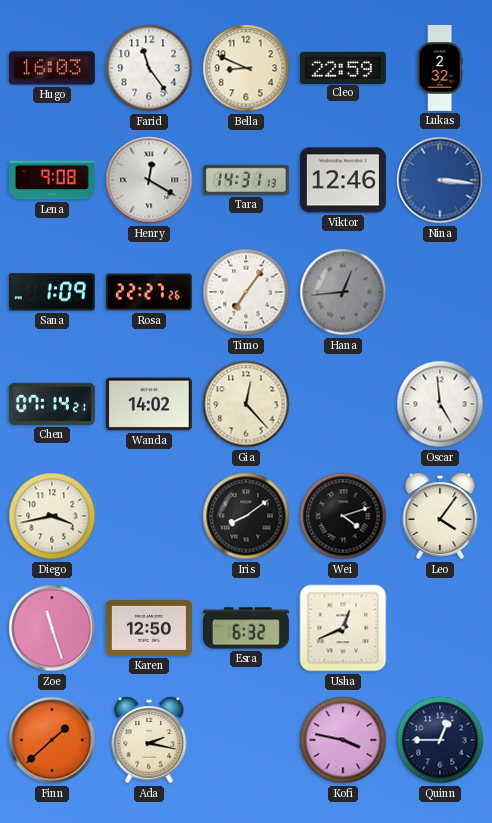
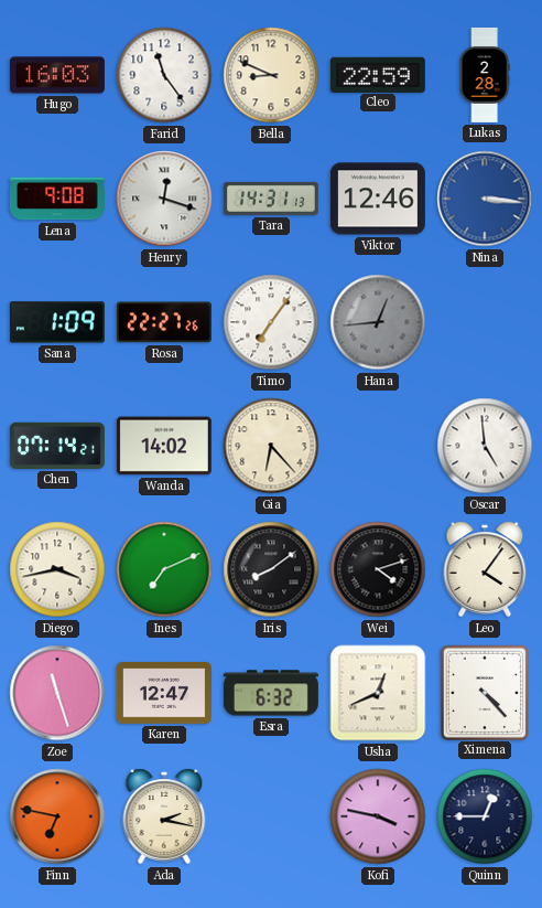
Lukas: 2:32 -> 2:28
Henry: 12:20 -> 12:18
Gia: 12:23 -> 6:23
Ines: none -> 7:11
Karen: 12:50 -> 12:47
Ximena: none -> 4:23
Finn: 1:38 -> 6:47
